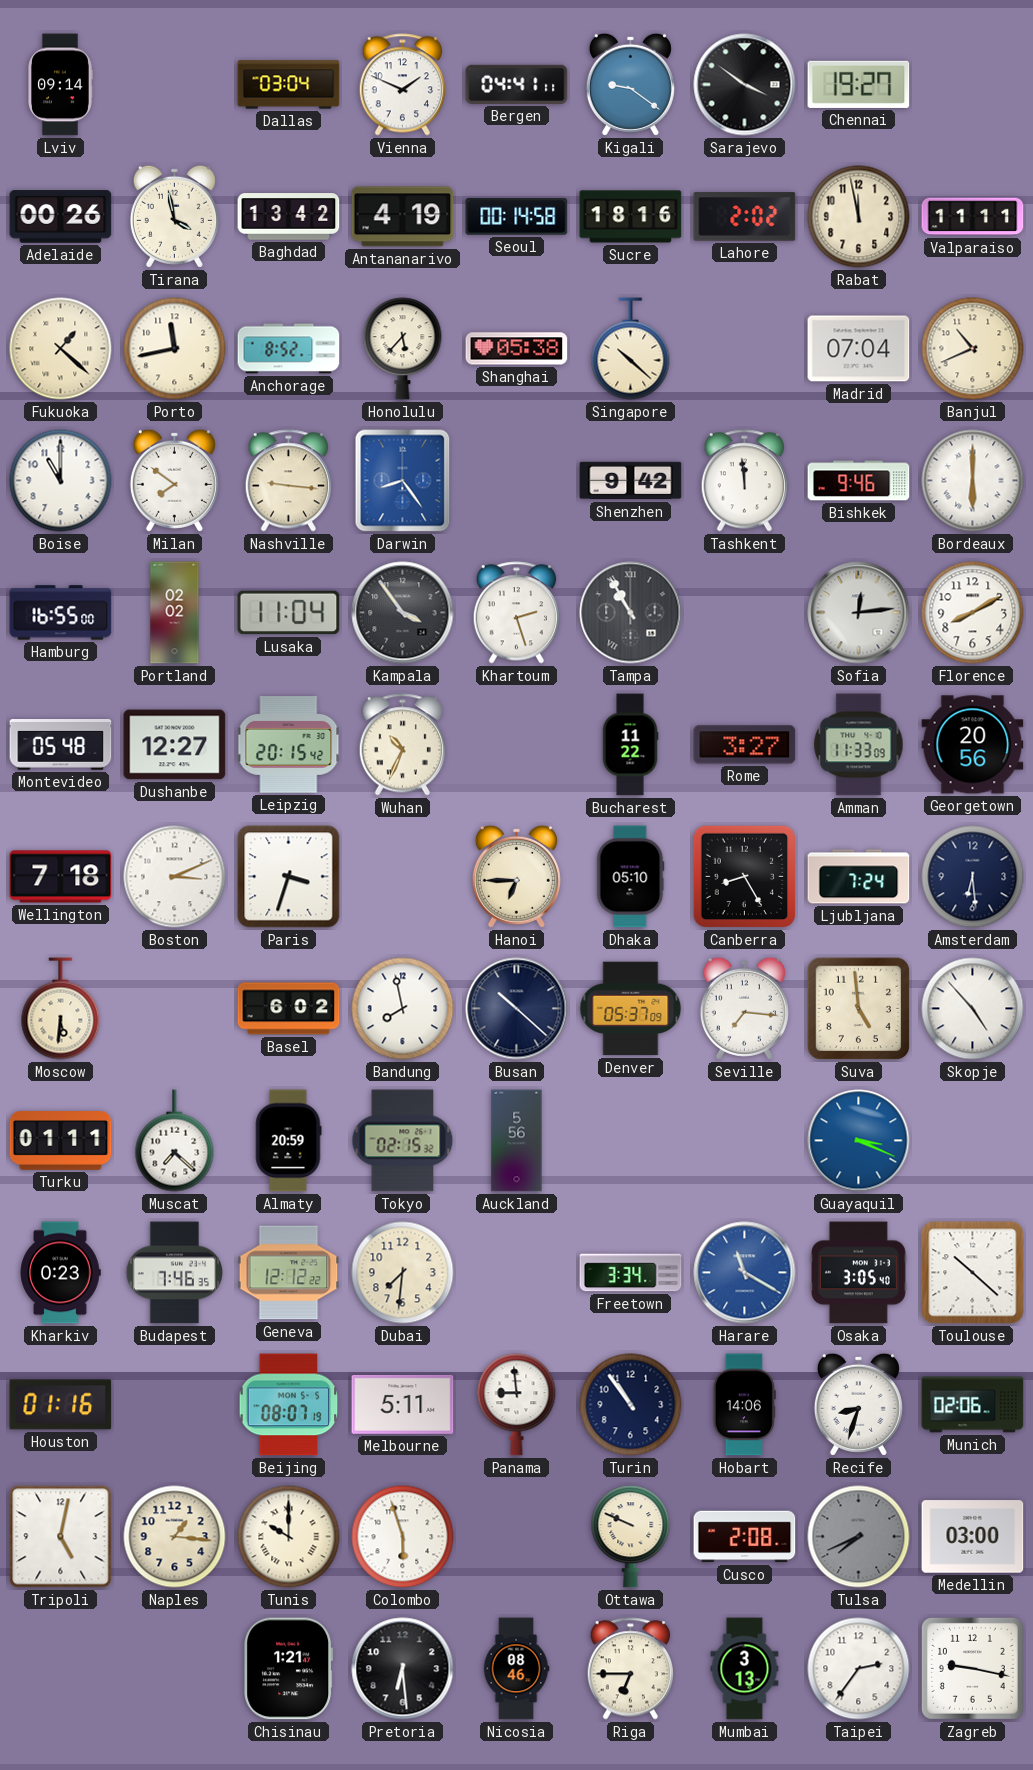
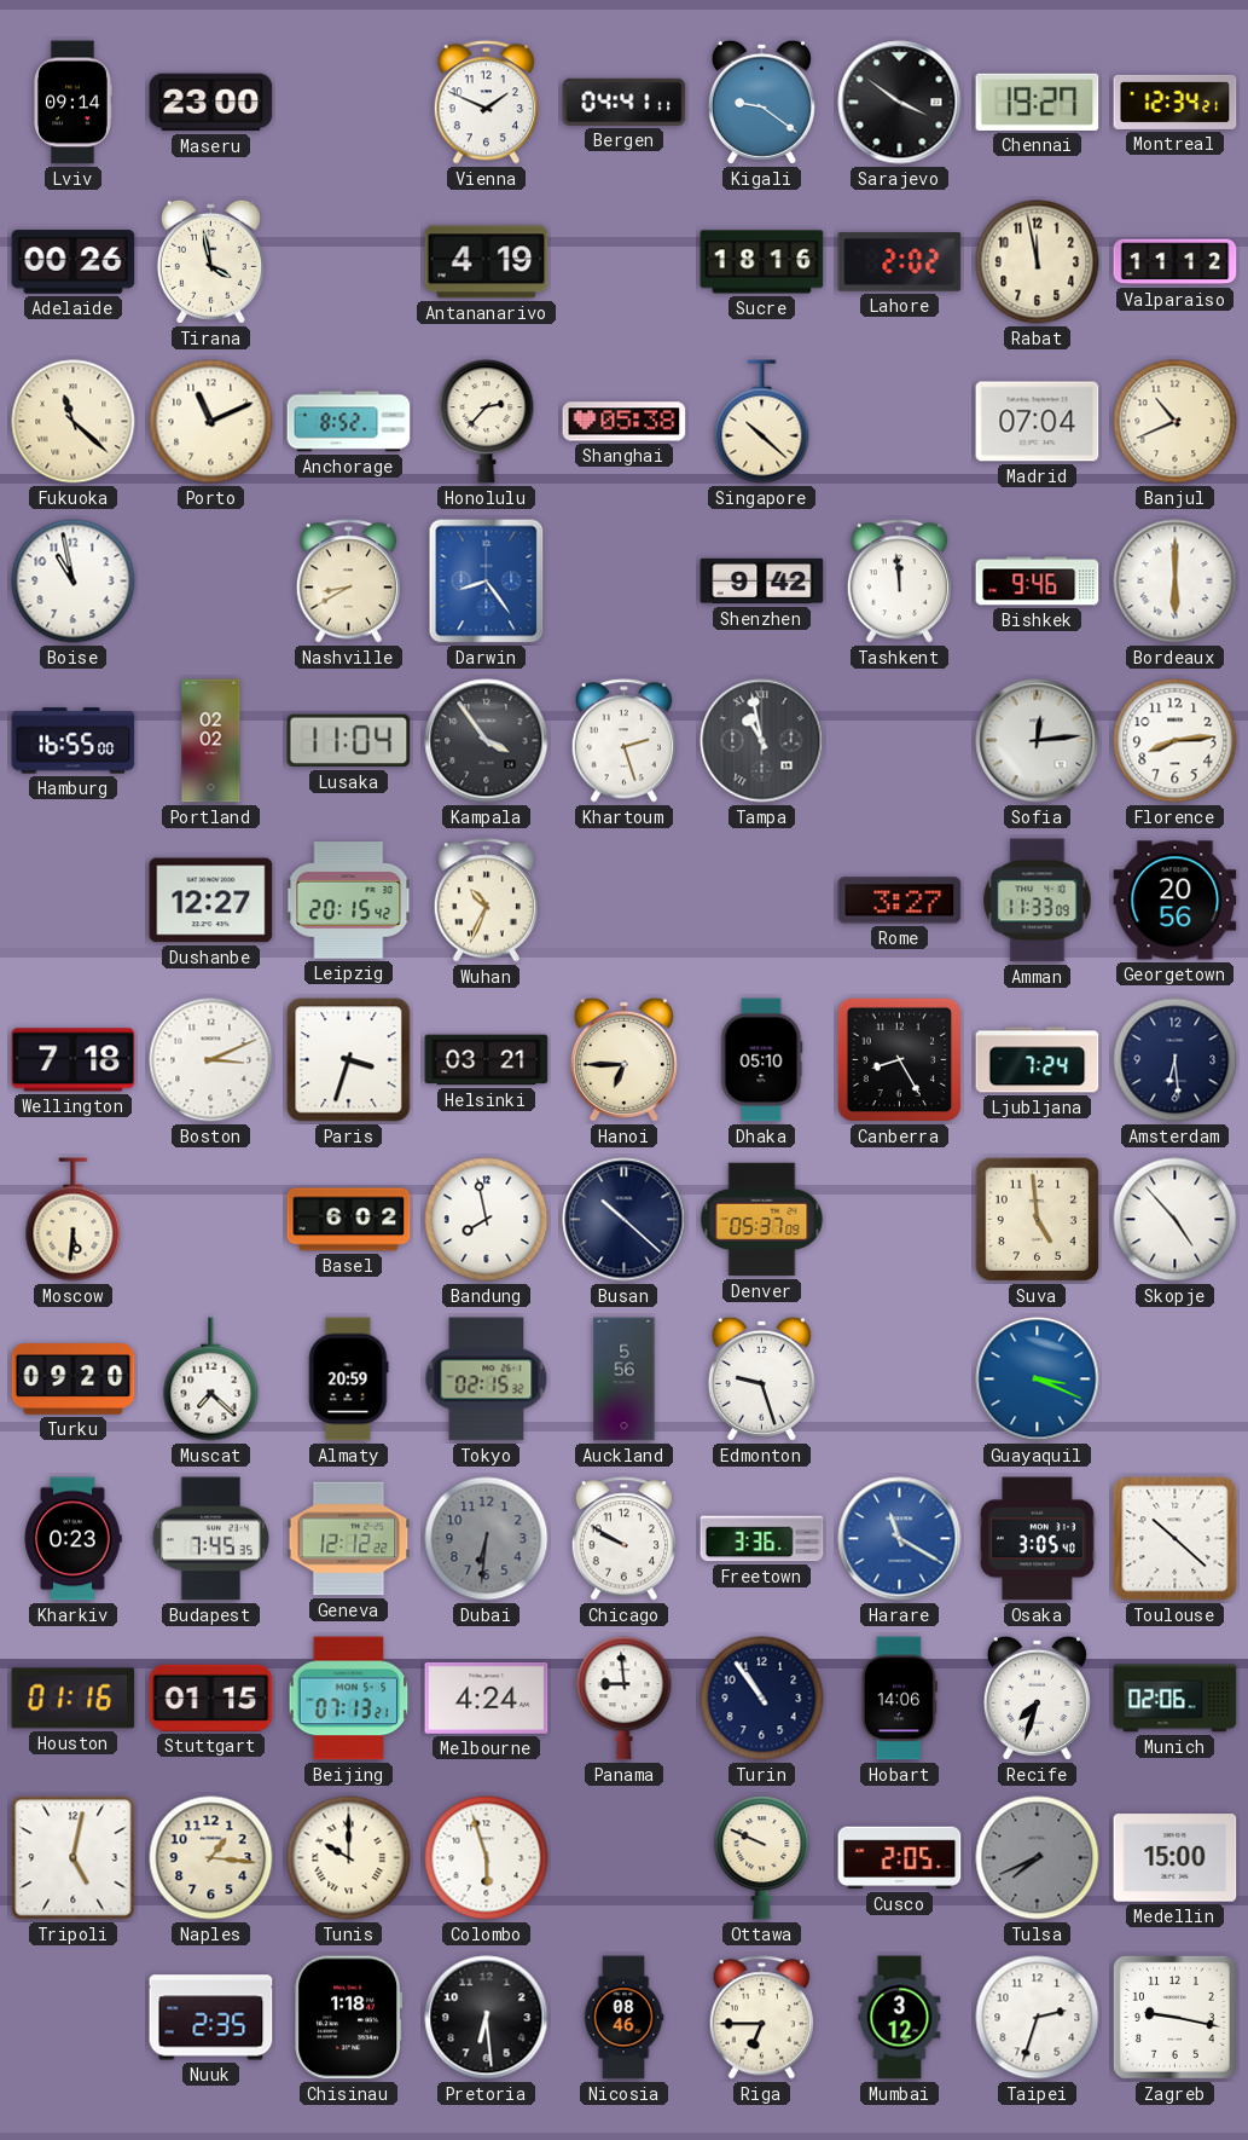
Maseru: none -> 23:00
Dallas: 03:04 -> none
Montreal: none -> 12:34
Baghdad: 13:42 -> none
Seoul: 00:14 -> none
Valparaiso: 11:11 -> 11:12
Fukuoka: 1:22 -> 11:22
Porto: 11:43 -> 11:11
Honolulu: 5:37 -> 2:37
Boise: 11:00 -> 10:58
Milan: 7:51 -> none
Nashville: 9:16 -> 8:40
Tampa: 10:55 -> 10:58
Florence: 8:10 -> 8:14
Montevideo: 05:48 -> none
Bucharest: 11:22 -> none
Helsinki: none -> 03:21
Seville: 7:16 -> none
Turku: 01:11 -> 09:20
Edmonton: none -> 9:27
Budapest: 7:46 -> 7:45
Dubai: 7:31 -> 6:31
Dubai dial: cream -> grey
Chicago: none -> 9:50
Freetown: 3:34 -> 3:36
Stuttgart: none -> 01:15
Beijing: 08:07 -> 07:13
Melbourne: 5:11 -> 4:24
Recife: 8:33 -> 7:33
Cusco: 2:08 -> 2:05
Medellin: 03:00 -> 15:00
Nuuk: none -> 2:35
Chisinau: 1:21 -> 1:18
Mumbai: 3:13 -> 3:12
Taipei: 2:36 -> 2:33
